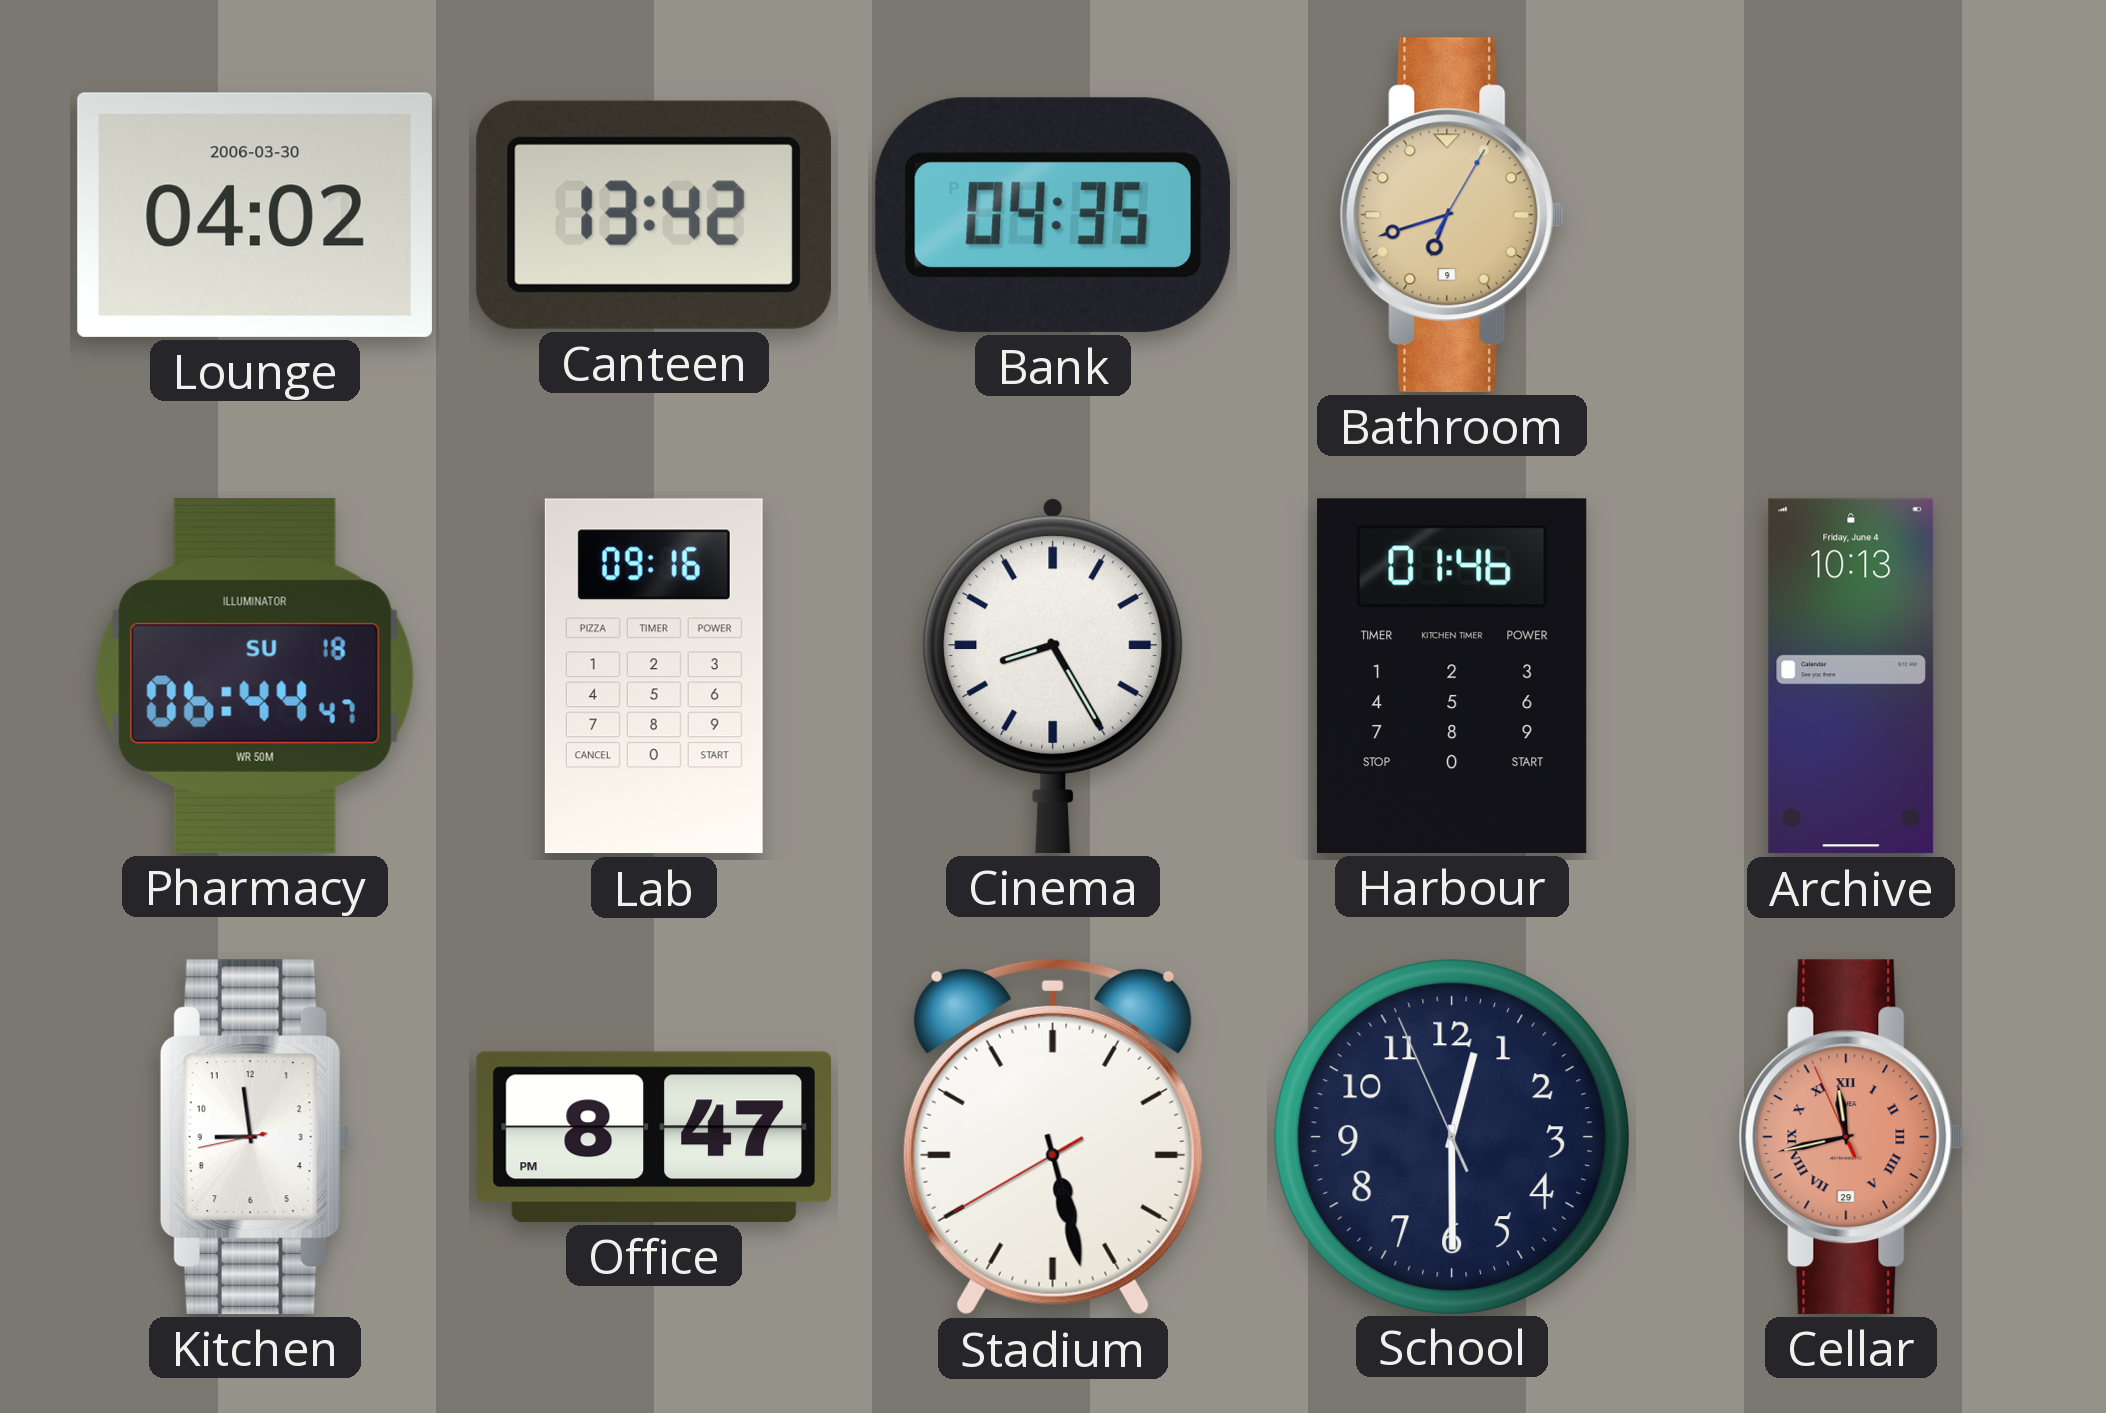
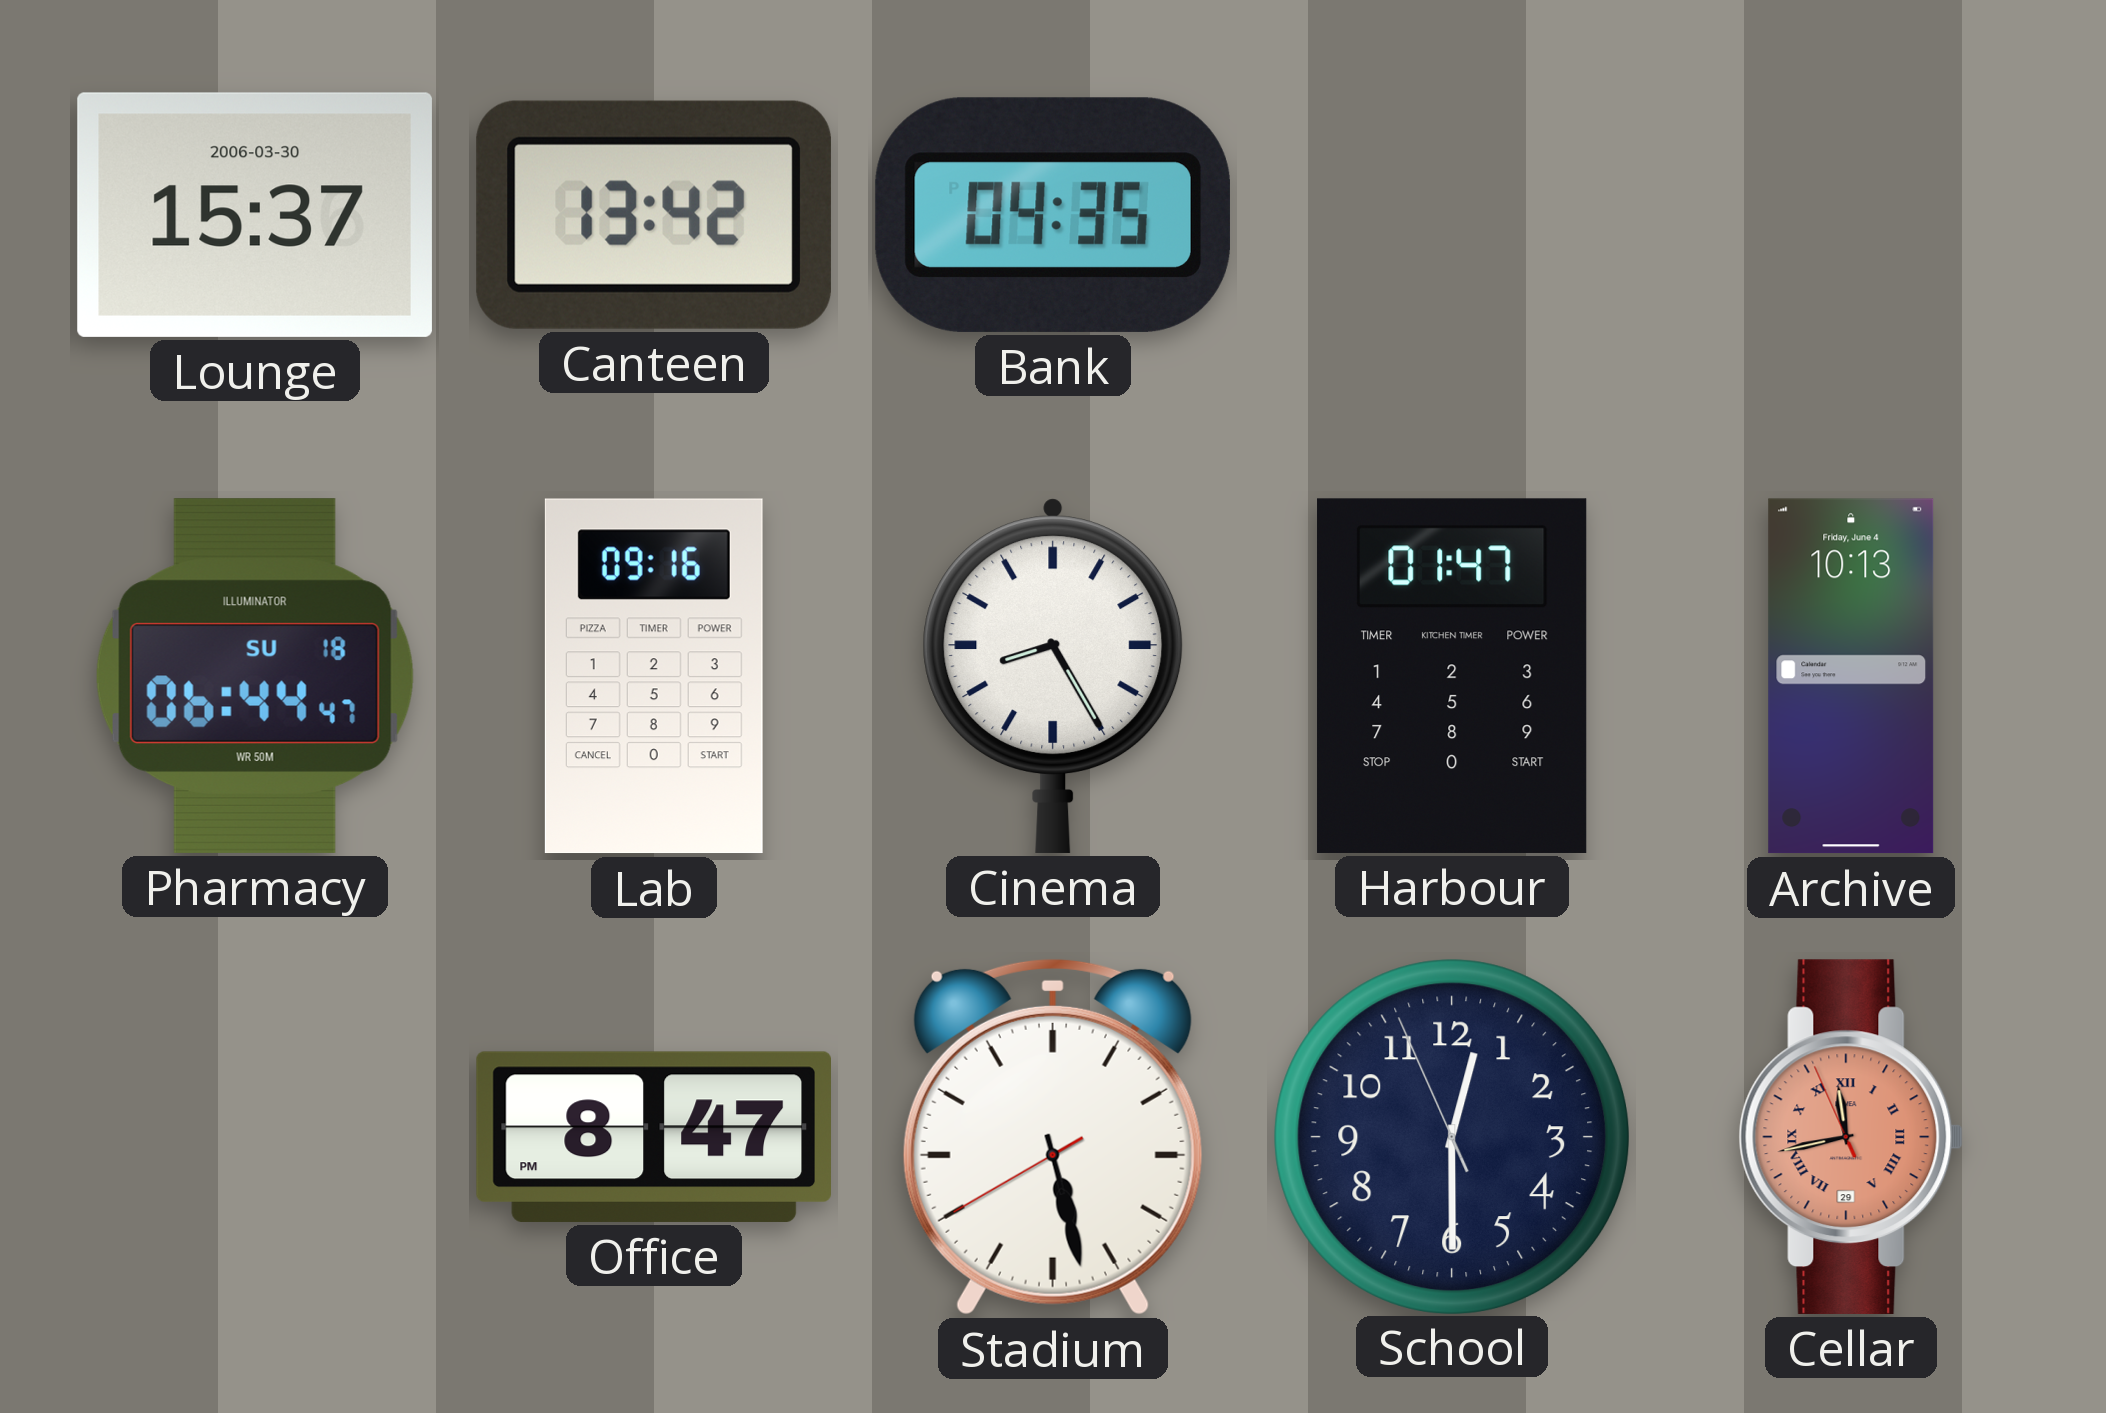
Lounge: 04:02 -> 15:37
Bathroom: 6:42 -> none
Harbour: 01:46 -> 01:47
Kitchen: 8:58 -> none
